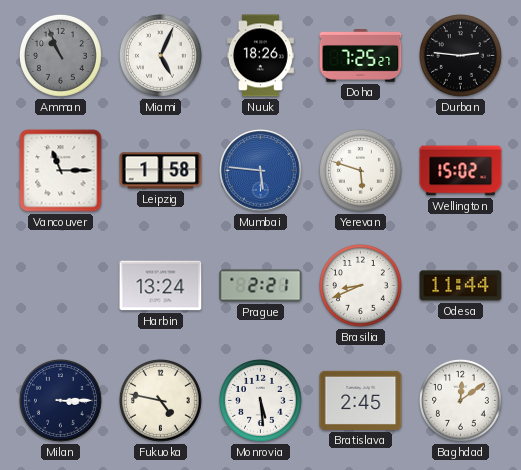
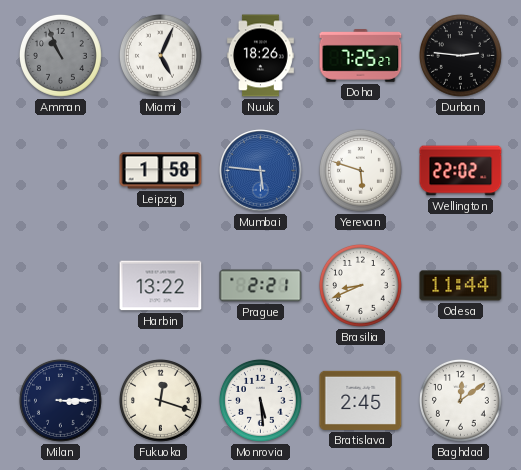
Vancouver: 11:15 -> none
Wellington: 15:02 -> 22:02
Harbin: 13:24 -> 13:22
Fukuoka: 4:47 -> 12:18
